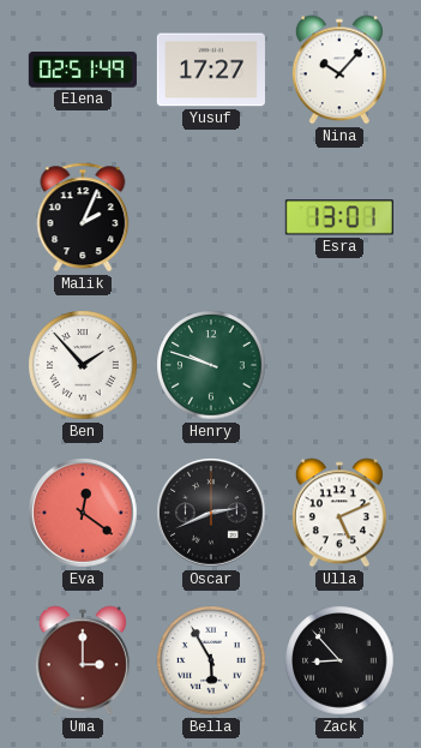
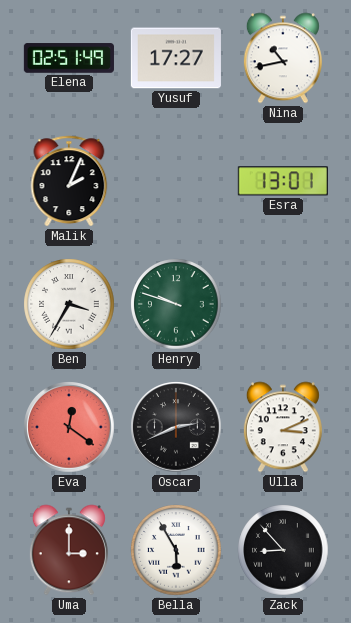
Nina: 10:07 -> 10:43
Ben: 1:53 -> 3:35
Ulla: 5:11 -> 3:11
